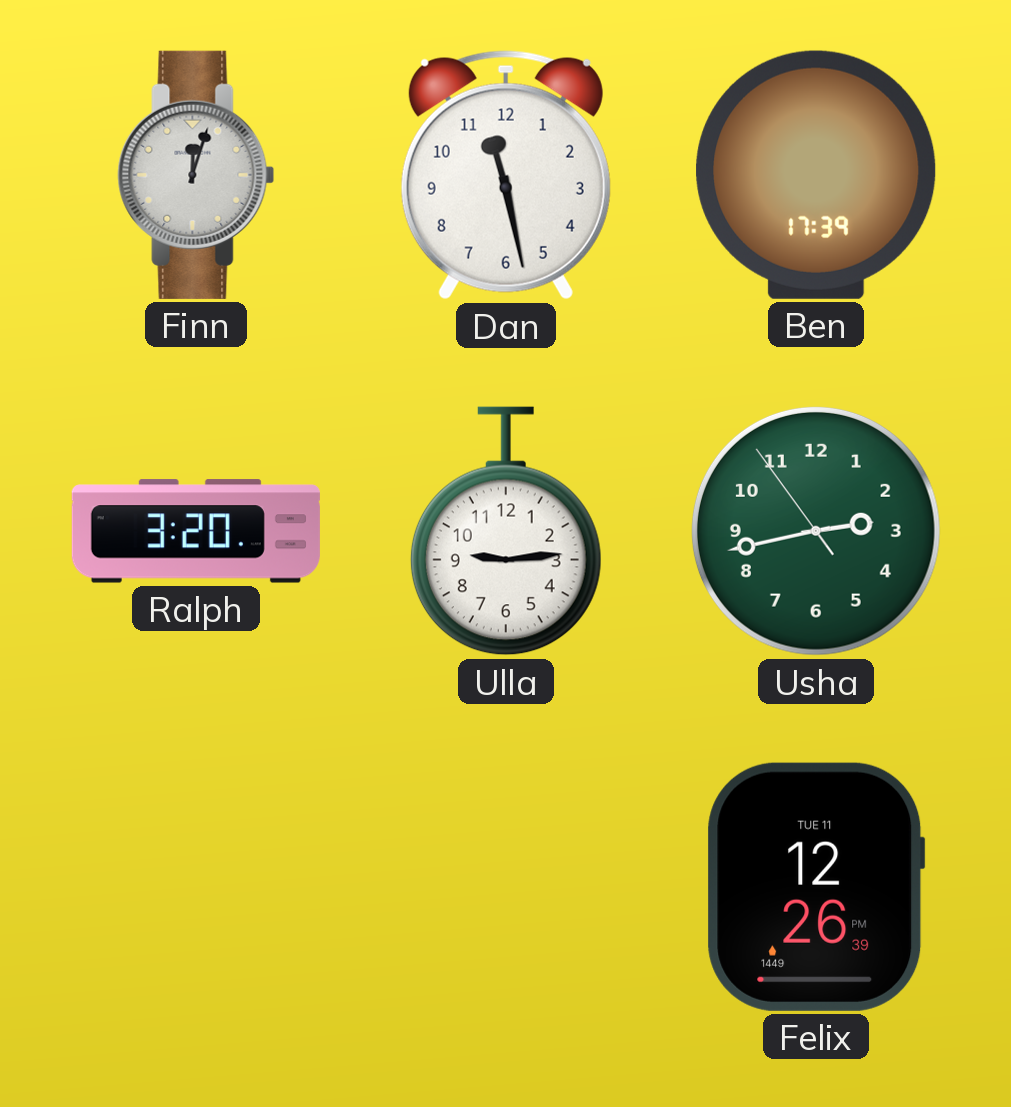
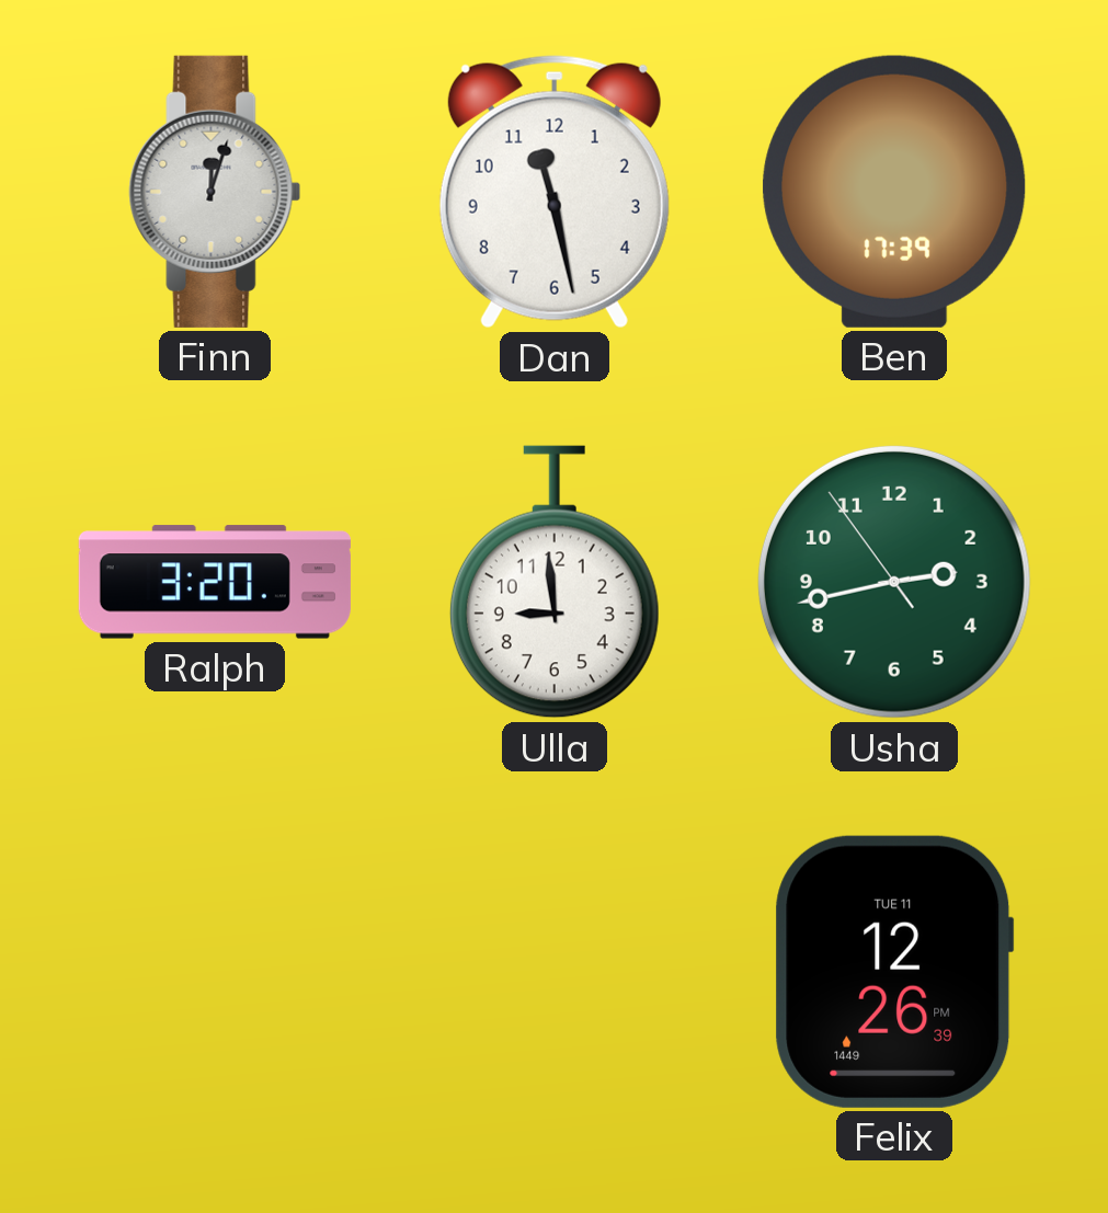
Ulla: 9:14 -> 8:59
